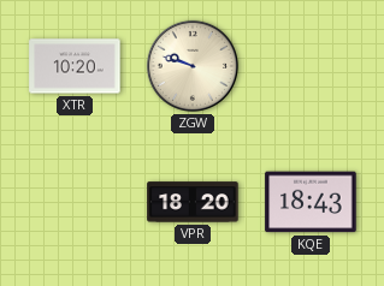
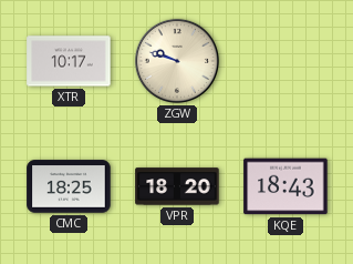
XTR: 10:20 -> 10:17
CMC: none -> 18:25
